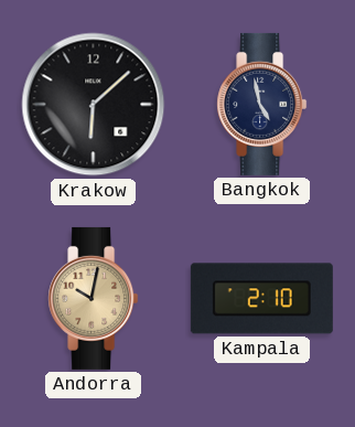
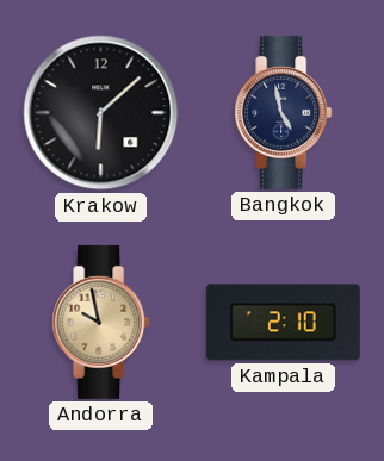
Andorra: 10:02 -> 9:58
